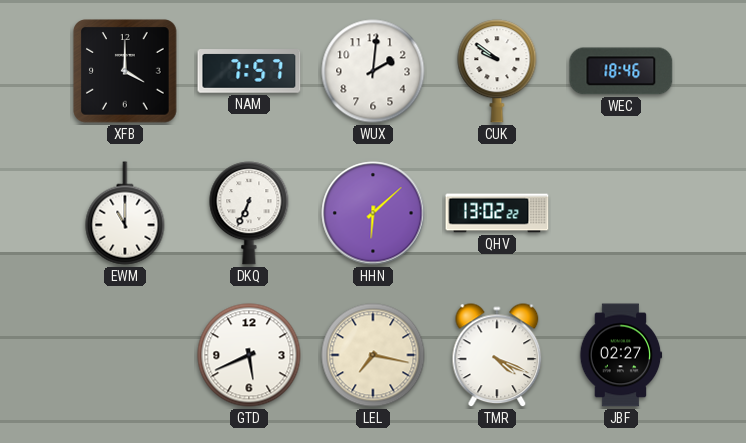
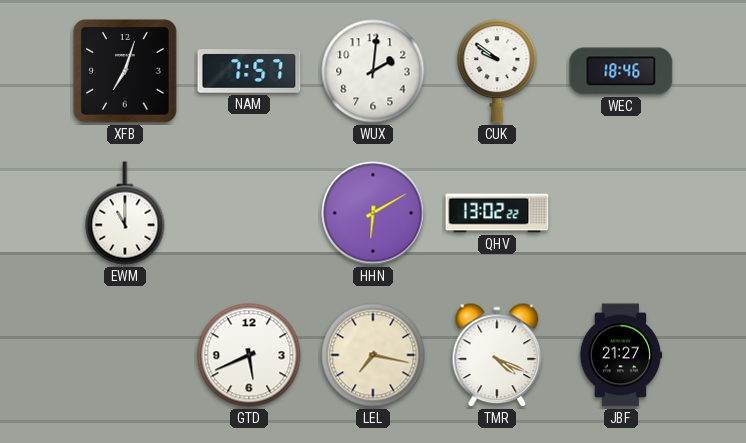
XFB: 4:00 -> 7:03
DKQ: 6:34 -> none
HHN: 6:08 -> 6:10
JBF: 02:27 -> 21:27
